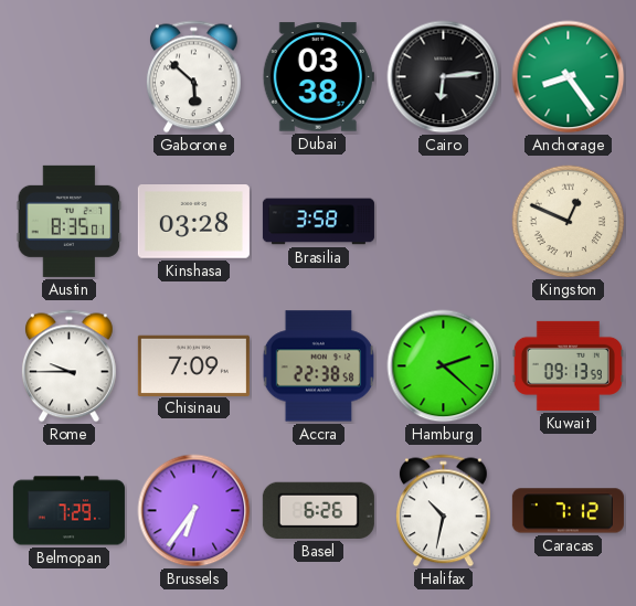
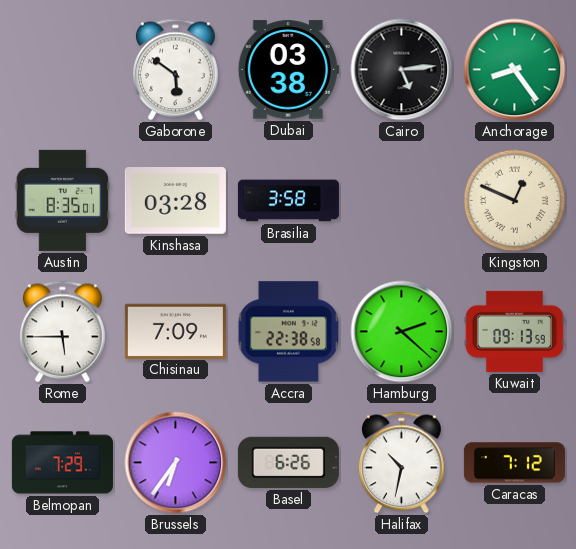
Gaborone: 5:52 -> 5:51
Cairo: 6:14 -> 5:14
Rome: 9:45 -> 5:45
